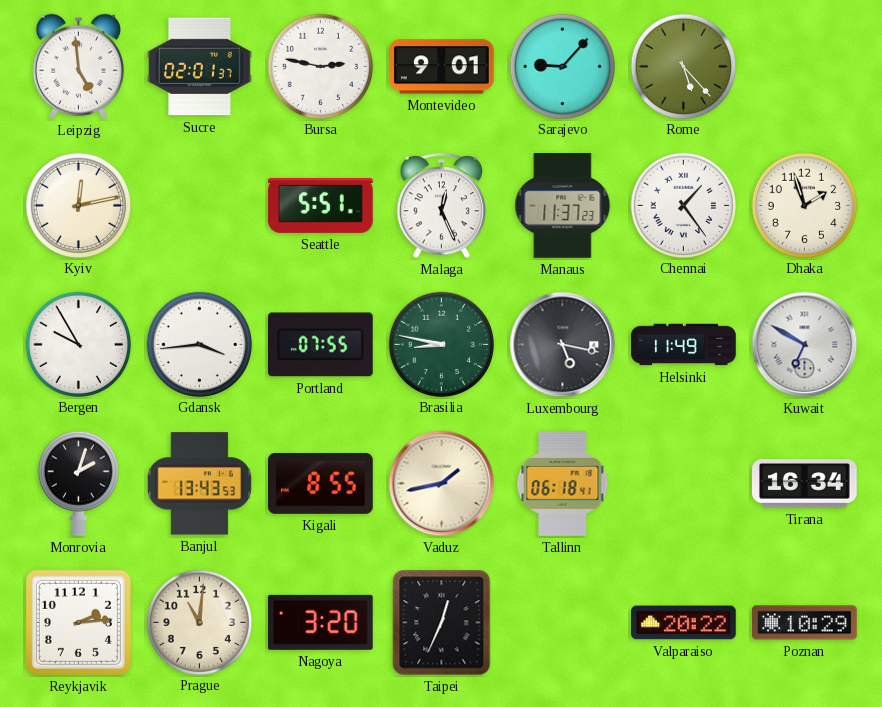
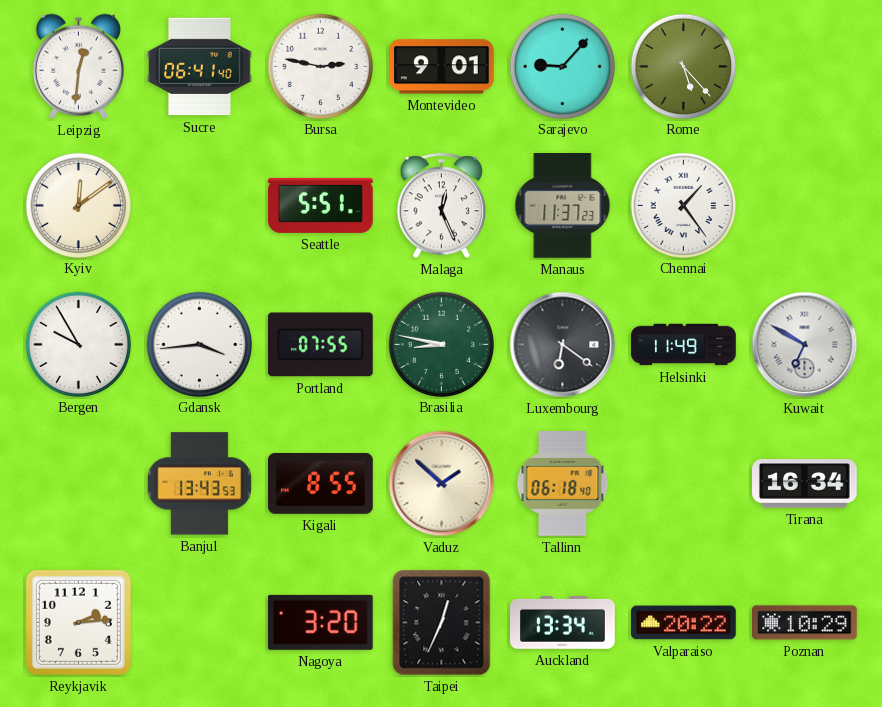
Leipzig: 4:59 -> 12:31
Sucre: 02:01 -> 06:41
Kyiv: 12:13 -> 12:09
Dhaka: 1:57 -> none
Luxembourg: 5:17 -> 6:21
Monrovia: 2:03 -> none
Vaduz: 1:43 -> 1:52
Tallinn: 06:18:41 -> 06:18:40
Prague: 11:01 -> none
Auckland: none -> 13:34
